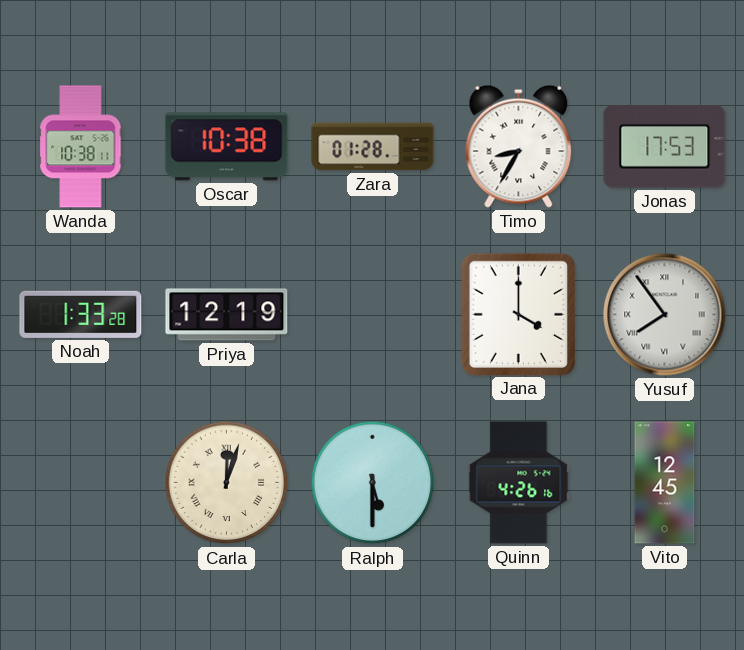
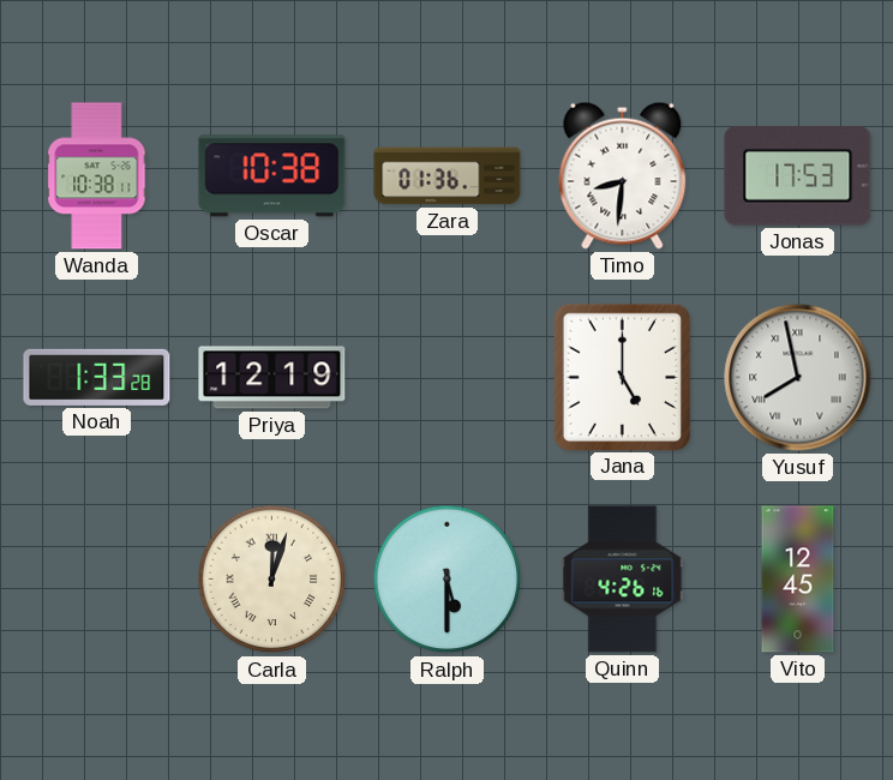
Zara: 01:28 -> 01:36
Timo: 8:35 -> 8:31
Jana: 4:00 -> 5:00
Yusuf: 7:54 -> 7:58
